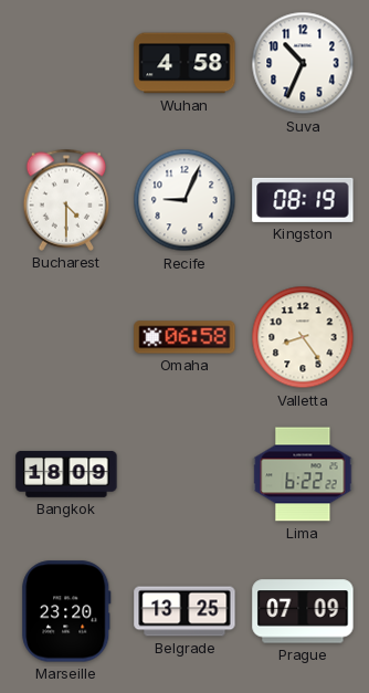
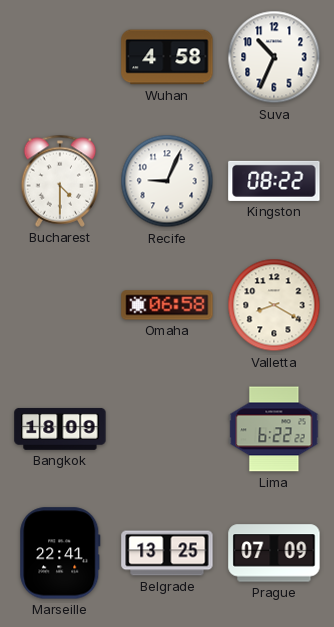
Kingston: 08:19 -> 08:22
Valletta: 8:24 -> 8:20
Marseille: 23:20 -> 22:41
